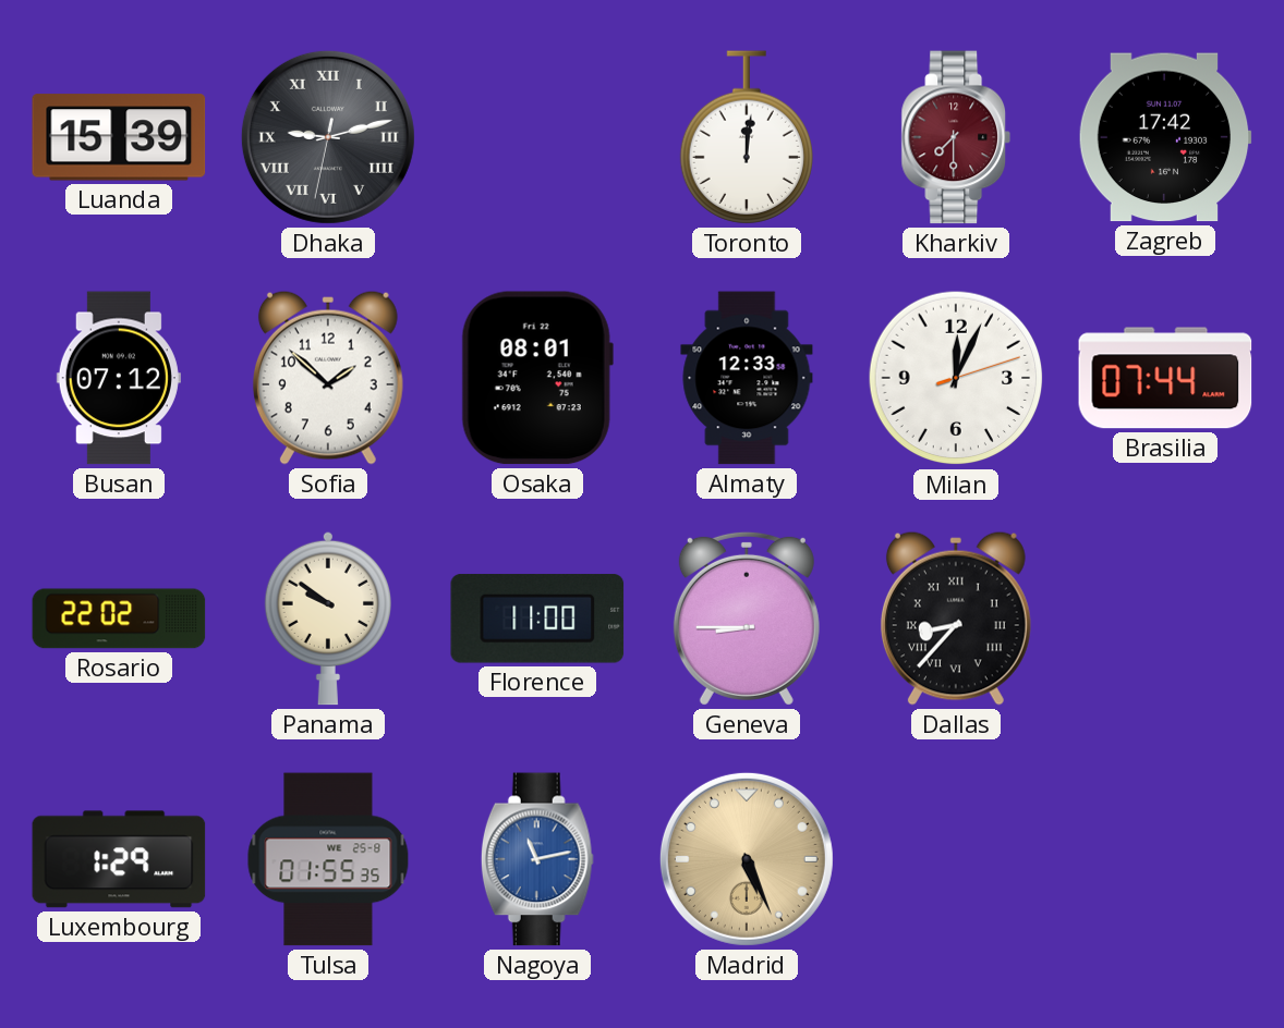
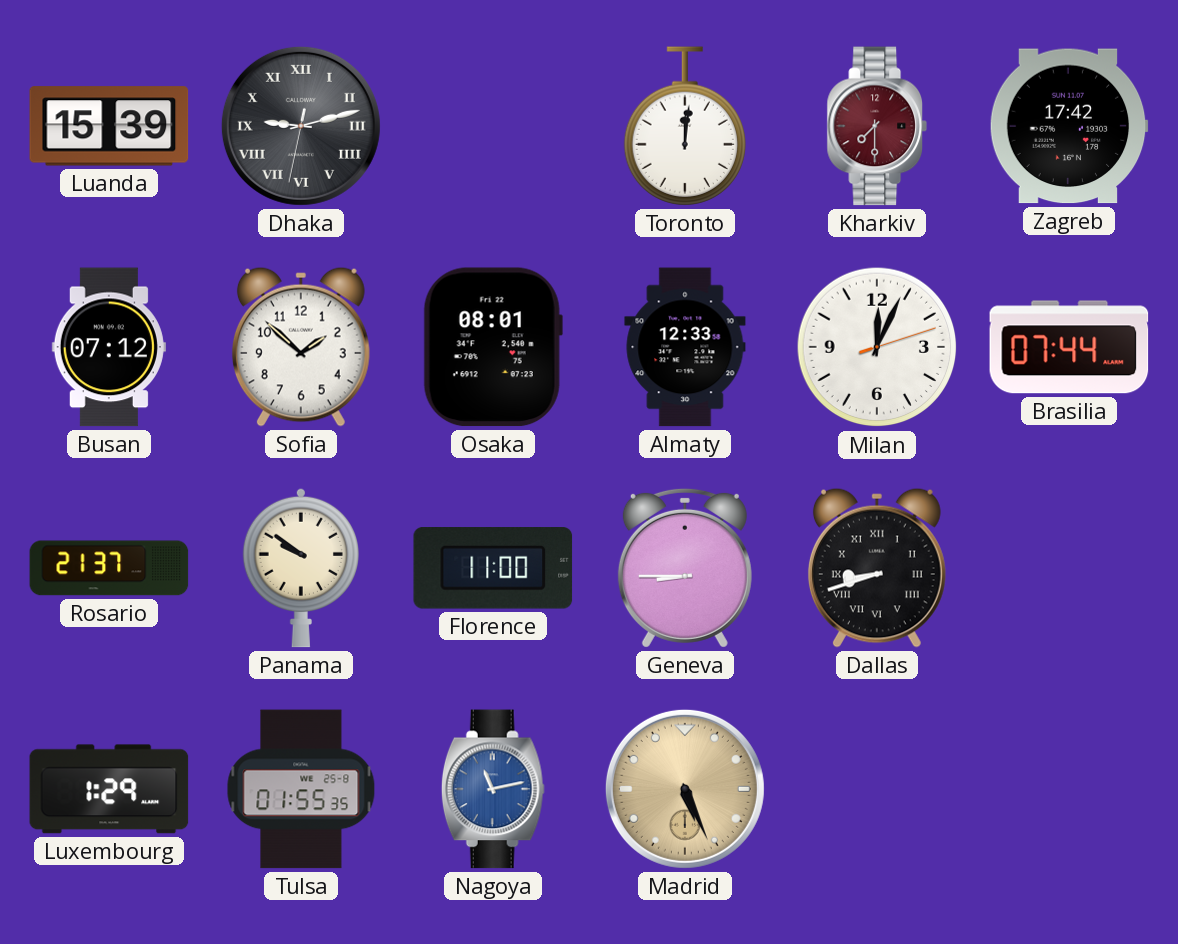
Rosario: 22:02 -> 21:37
Dallas: 8:37 -> 8:42
